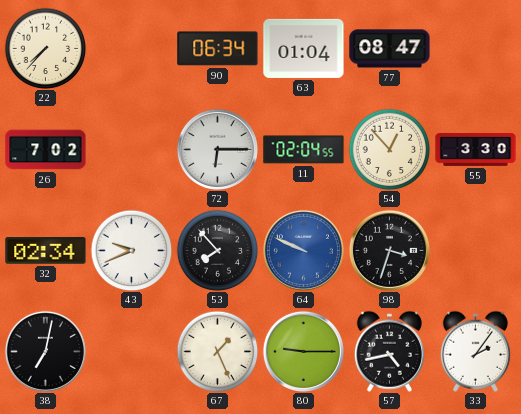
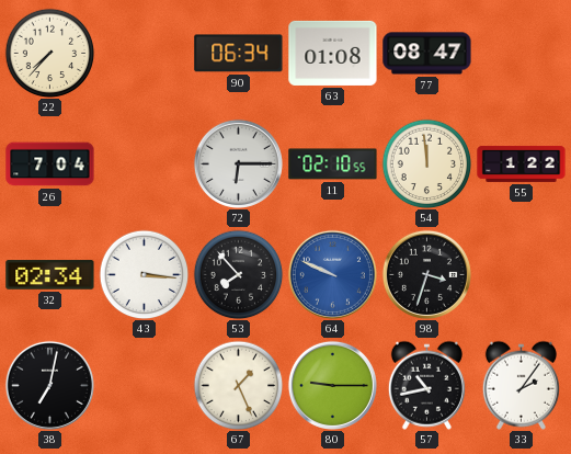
63: 01:04 -> 01:08
26: 7:02 -> 7:04
11: 02:04 -> 02:10
54: 12:53 -> 11:59
55: 3:30 -> 1:22
43: 9:41 -> 3:16
57: 4:43 -> 10:43
